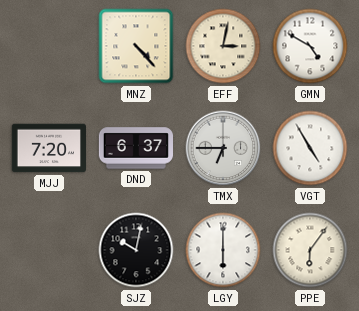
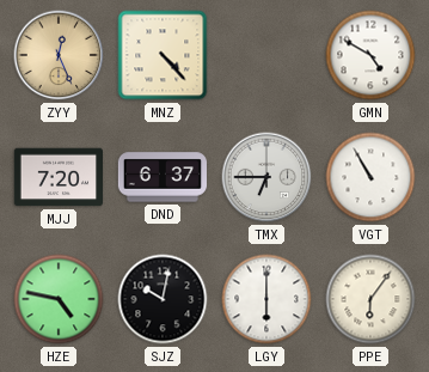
ZYY: none -> 12:26
EFF: 3:02 -> none
VGT: 4:55 -> 10:55
HZE: none -> 4:47
